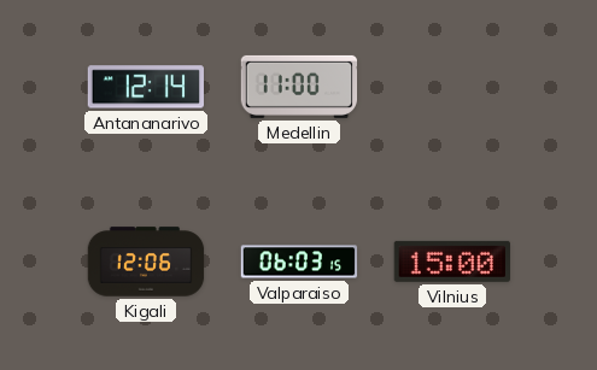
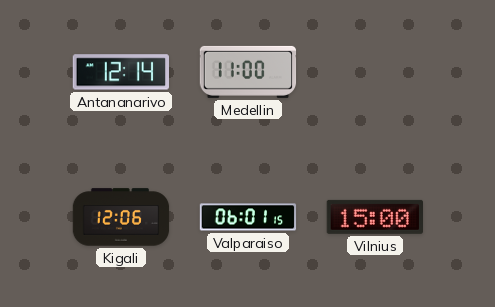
Valparaiso: 06:03 -> 06:01
